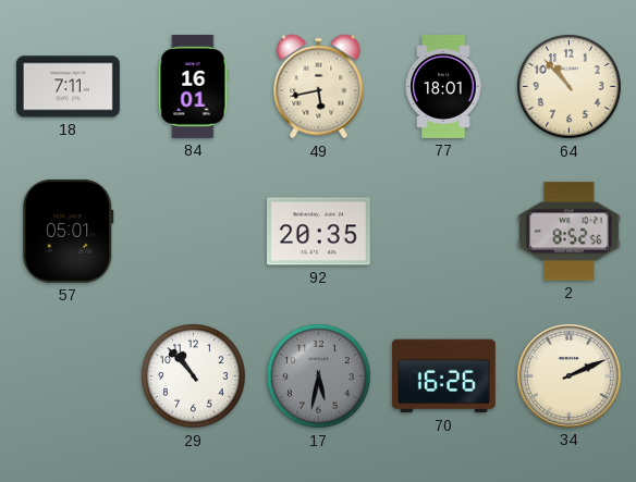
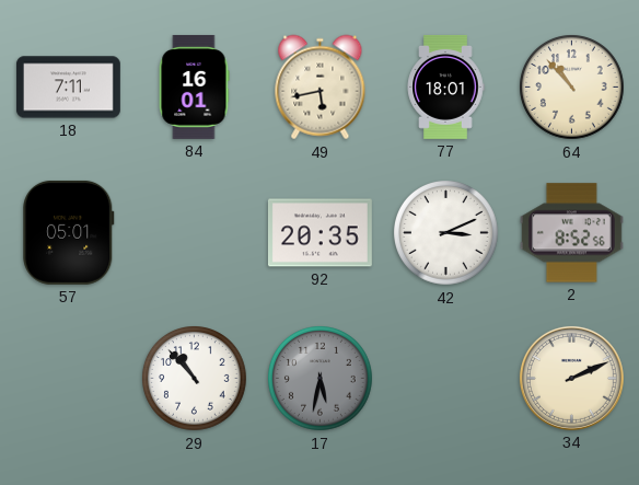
42: none -> 3:11
70: 16:26 -> none
